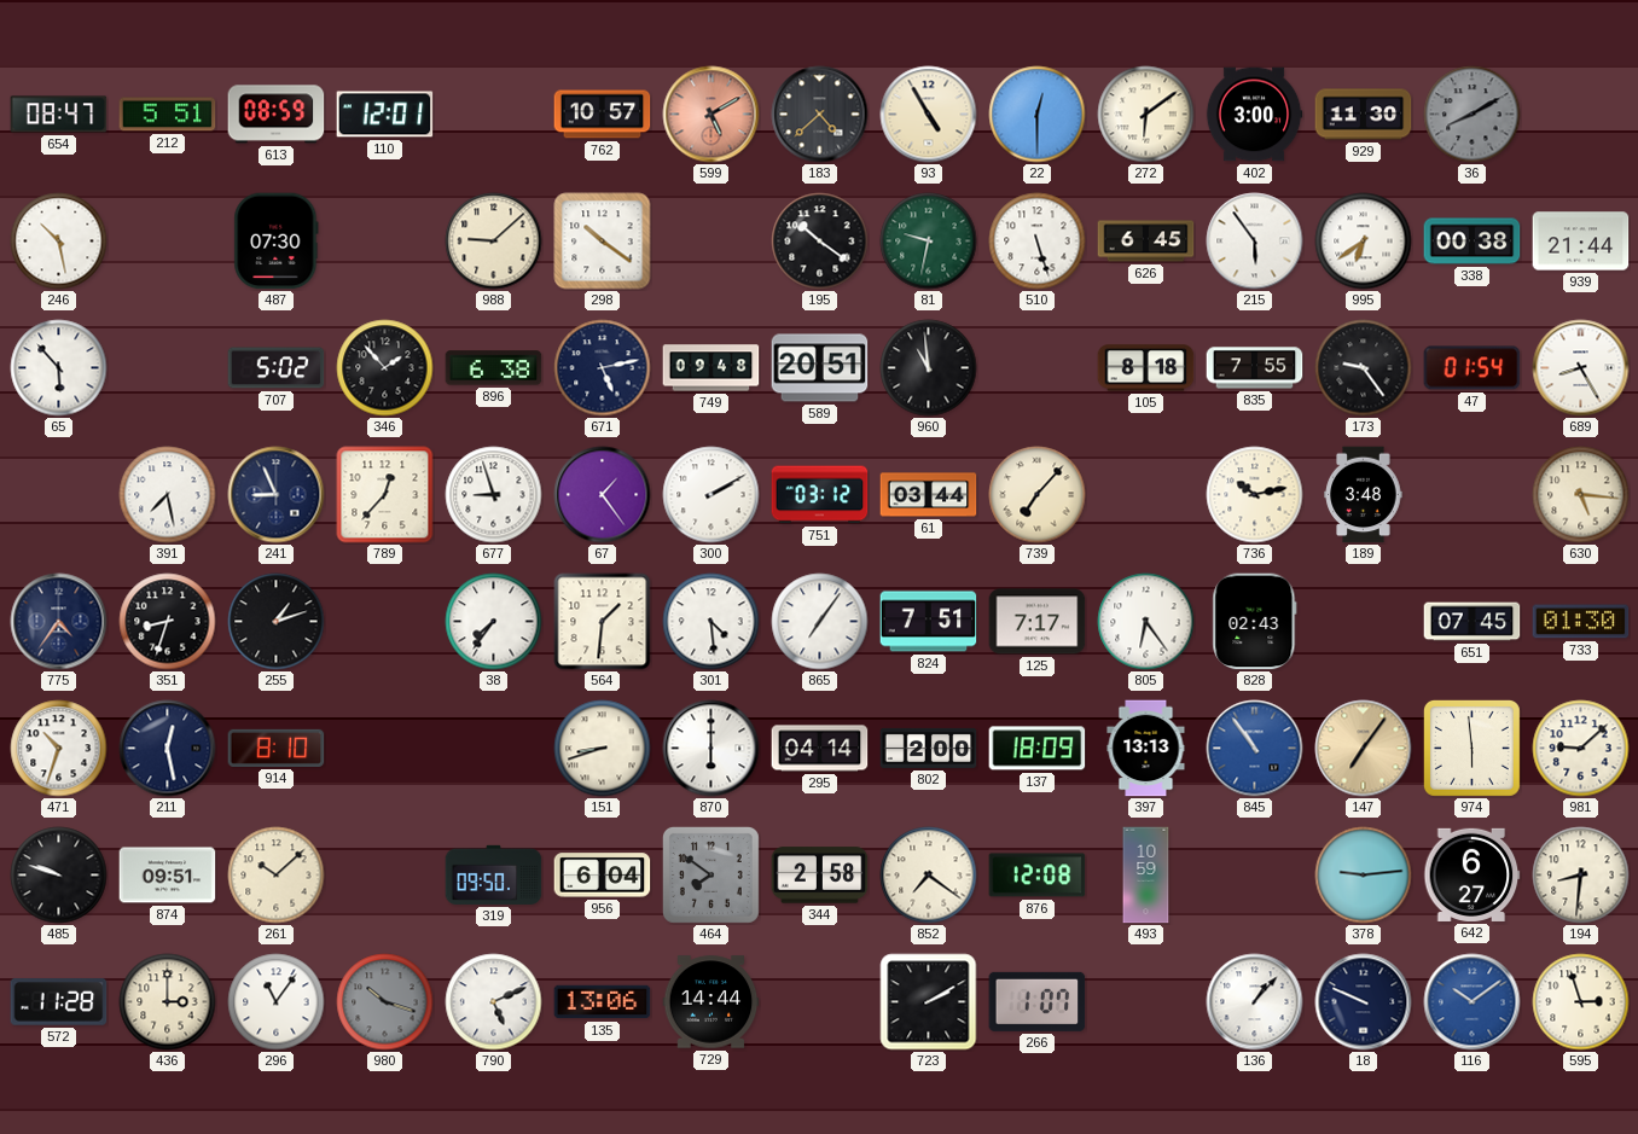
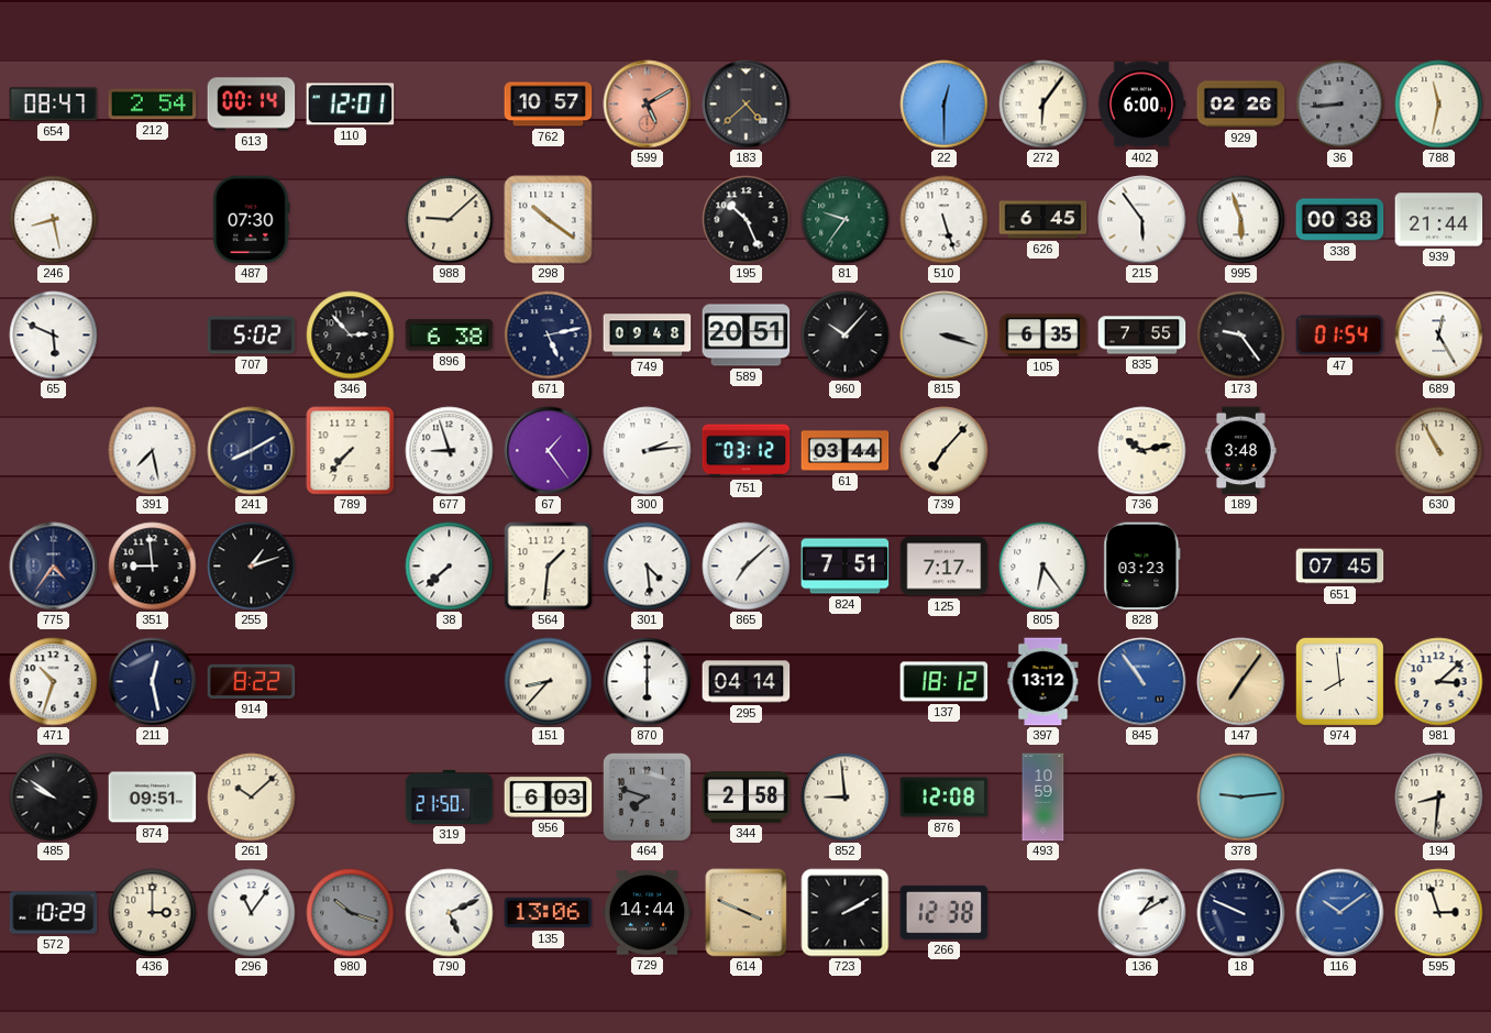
212: 5:51 -> 2:54
613: 08:59 -> 00:14
93: 4:55 -> none
272: 6:09 -> 6:06
402: 3:00 -> 6:00
929: 11:30 -> 02:26
36: 8:10 -> 8:44
788: none -> 11:32
246: 10:28 -> 8:28
195: 10:21 -> 10:26
81: 9:32 -> 9:36
995: 6:39 -> 5:57
65: 5:53 -> 5:49
346: 1:53 -> 2:53
960: 10:59 -> 10:07
815: none -> 3:18
105: 8:18 -> 6:35
689: 8:25 -> 12:25
241: 8:56 -> 8:10
789: 12:37 -> 7:37
300: 2:10 -> 2:14
630: 5:16 -> 10:55
351: 8:33 -> 8:59
38: 7:36 -> 7:38
865: 7:06 -> 7:08
828: 02:43 -> 03:23
733: 01:30 -> none
914: 8:10 -> 8:22
151: 8:42 -> 8:37
802: 2:00 -> none
137: 18:09 -> 18:12
397: 13:13 -> 13:12
974: 5:59 -> 7:59
981: 9:08 -> 3:08
485: 9:48 -> 9:51
319: 09:50 -> 21:50
956: 6:04 -> 6:03
464: 7:51 -> 7:48
852: 7:21 -> 8:59
642: 6:27 -> none
572: 11:28 -> 10:29
614: none -> 3:49
266: 1:07 -> 12:38
136: 1:07 -> 1:10
